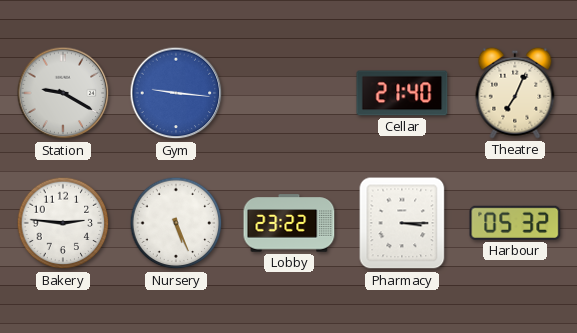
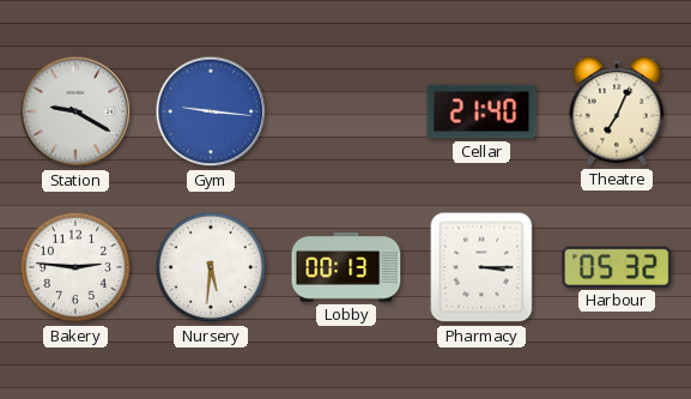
Nursery: 5:26 -> 5:31
Lobby: 23:22 -> 00:13
